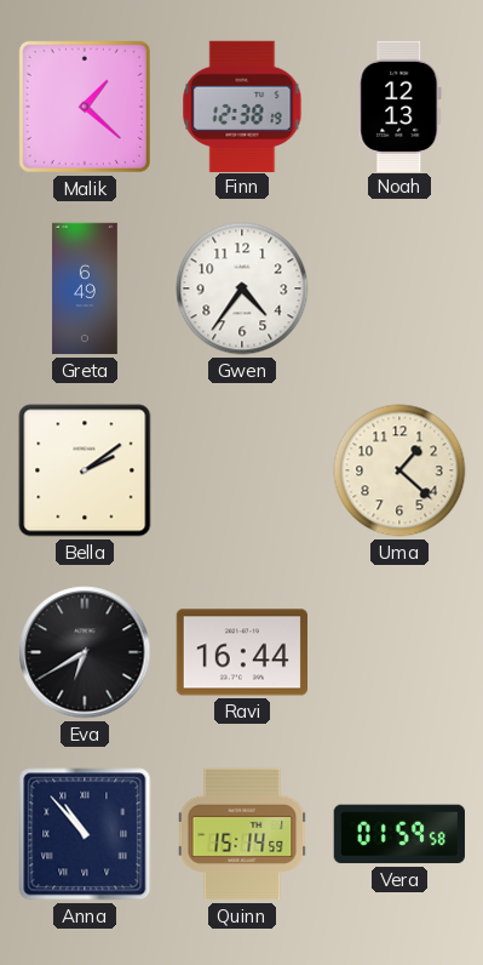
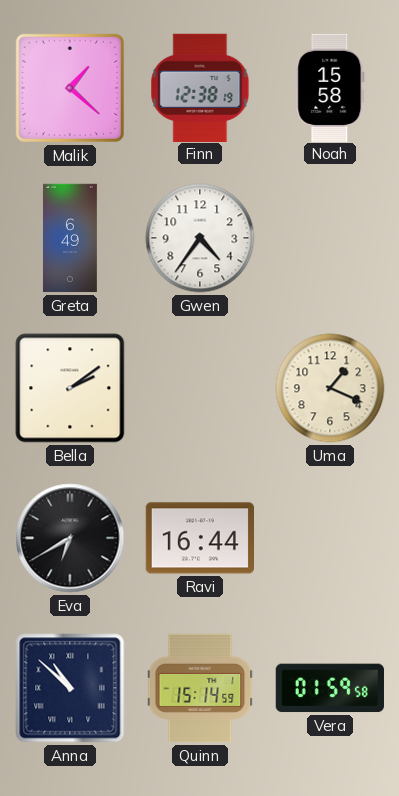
Noah: 12:13 -> 15:58
Uma: 1:22 -> 1:19
Anna: 10:53 -> 10:52
